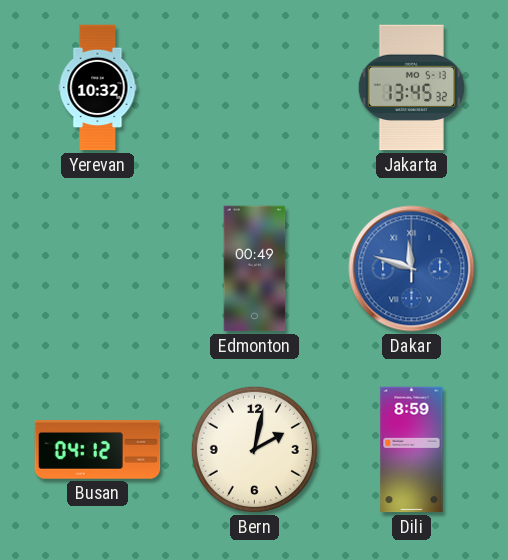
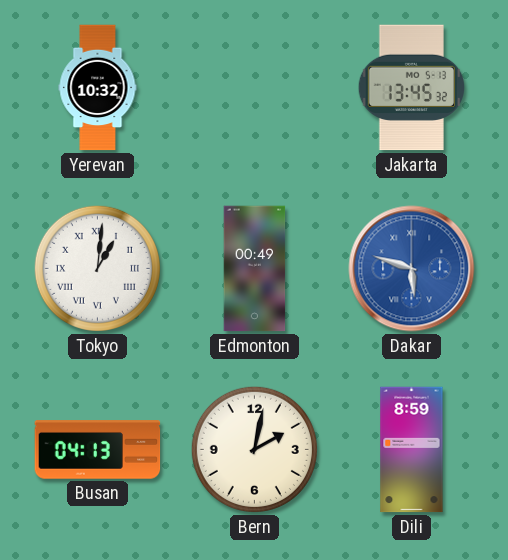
Tokyo: none -> 1:01
Dakar: 11:48 -> 5:48
Busan: 04:12 -> 04:13
